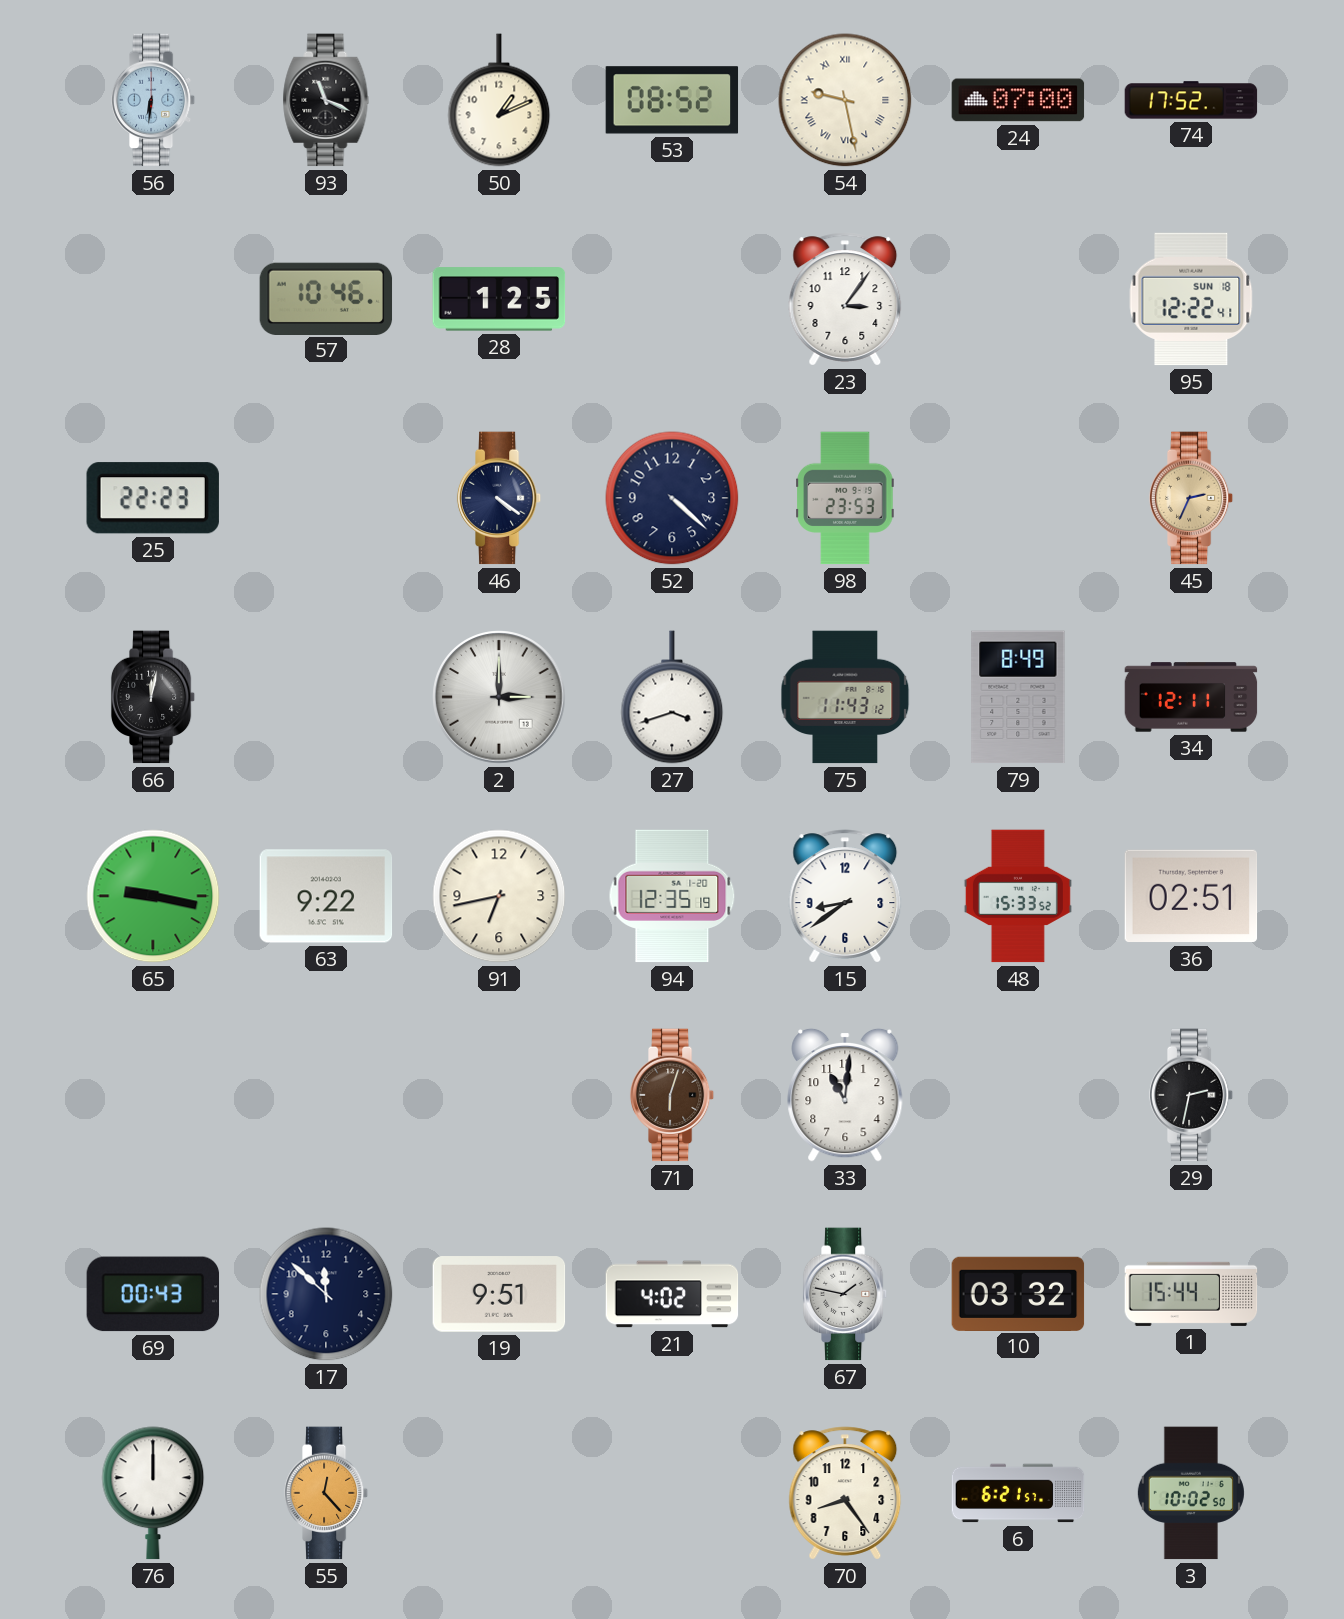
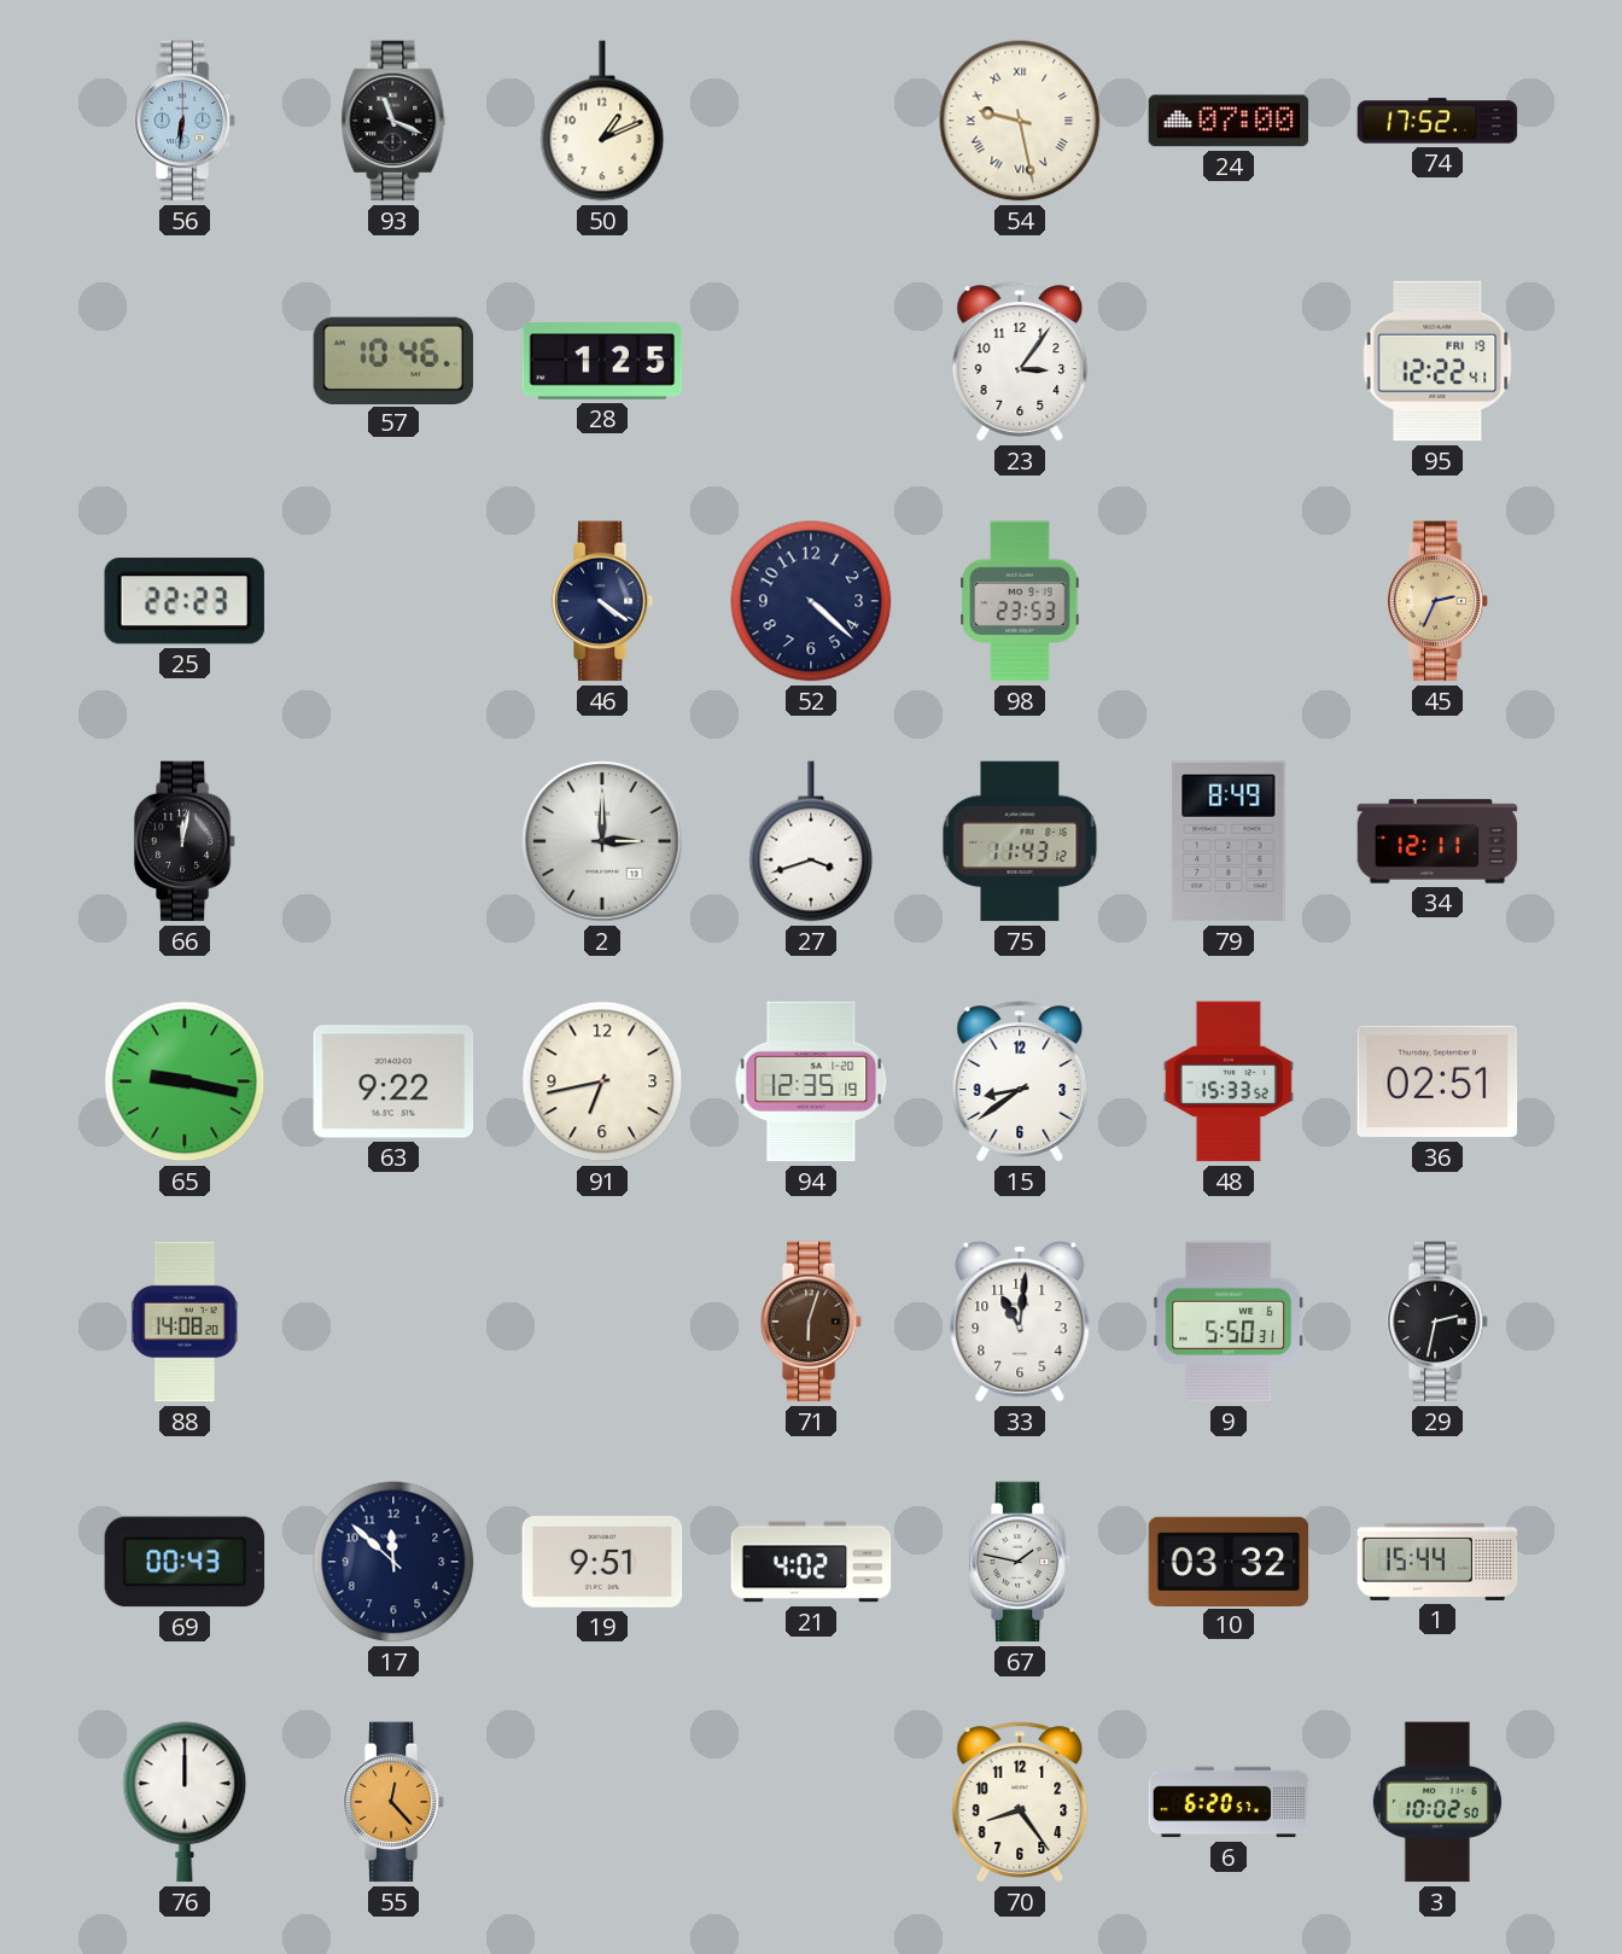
53: 08:52 -> none
95 date: SUN 18 -> FRI 19
88: none -> 14:08
9: none -> 5:50
6: 6:21 -> 6:20
